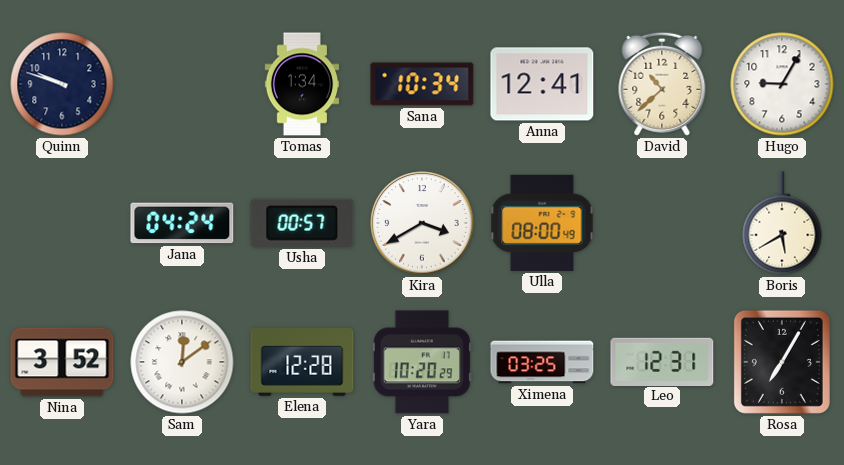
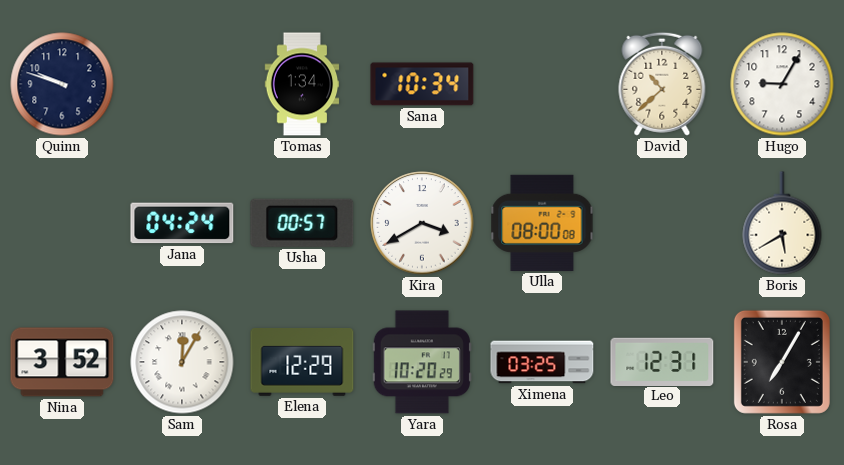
Anna: 12:41 -> none
Ulla: 08:00:49 -> 08:00:08
Sam: 12:09 -> 12:05
Elena: 12:28 -> 12:29
